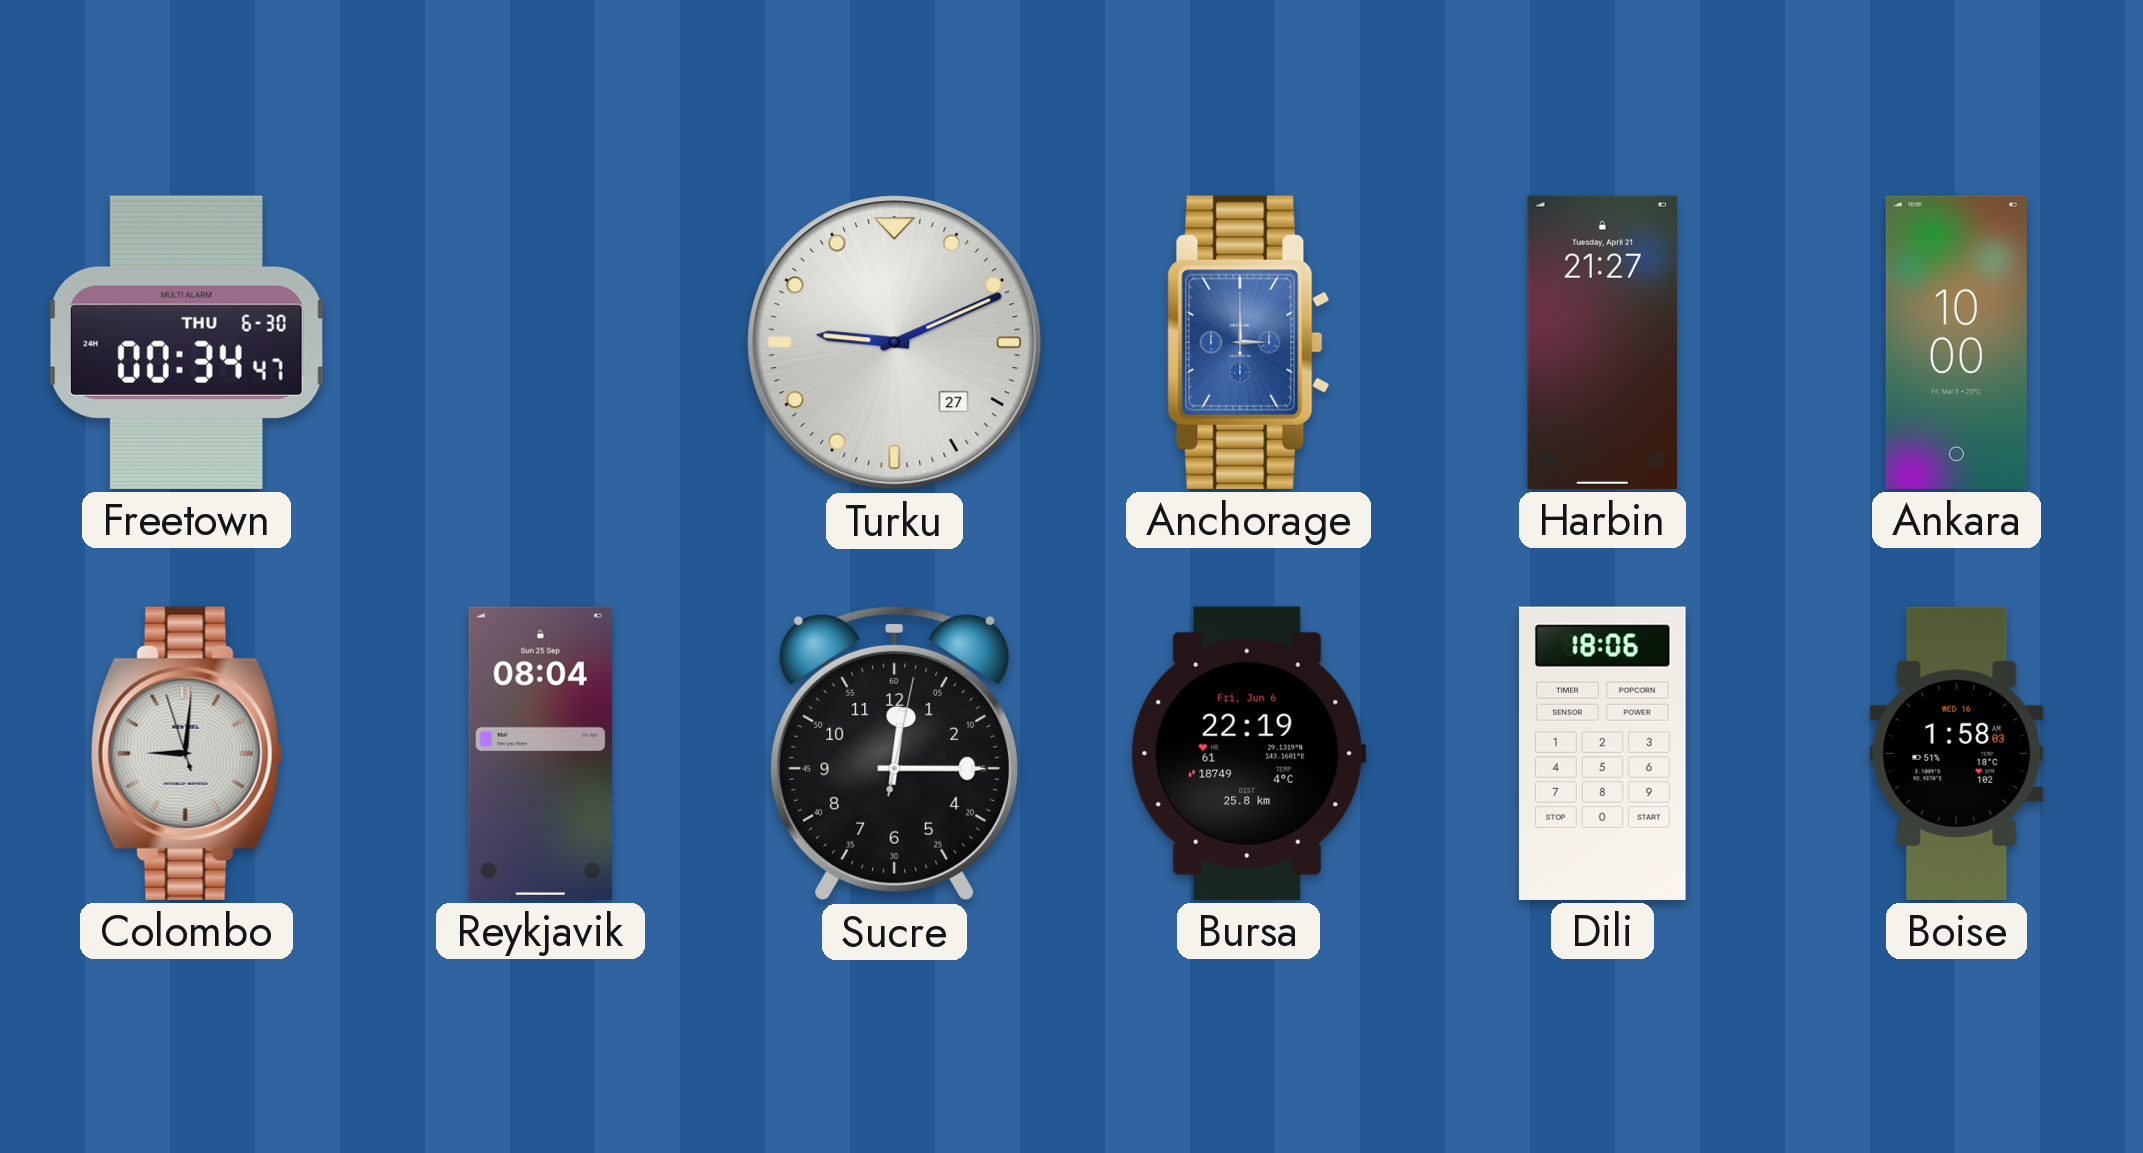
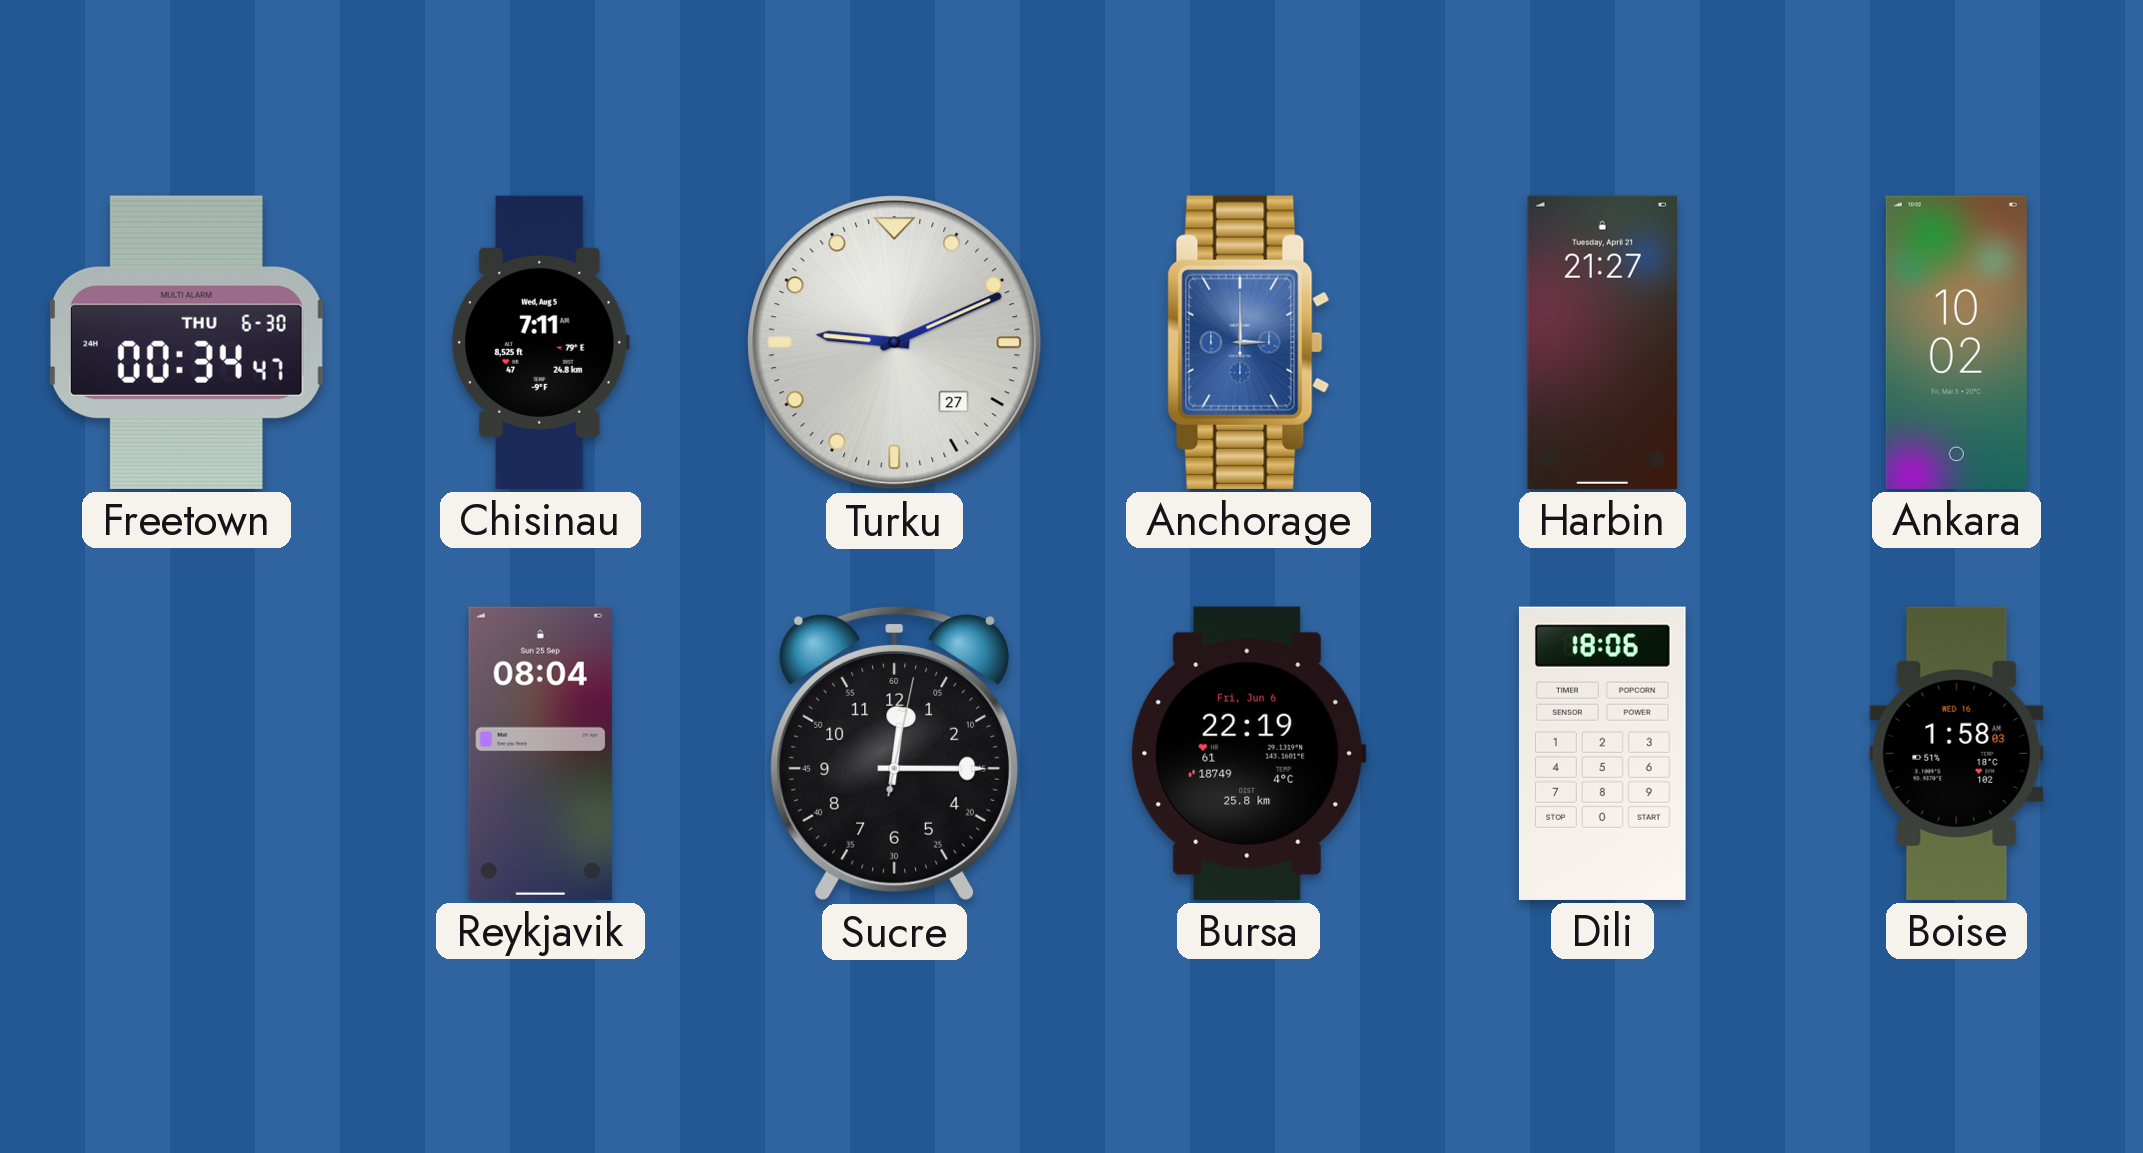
Chisinau: none -> 7:11
Ankara: 10:00 -> 10:02
Colombo: 9:00 -> none
